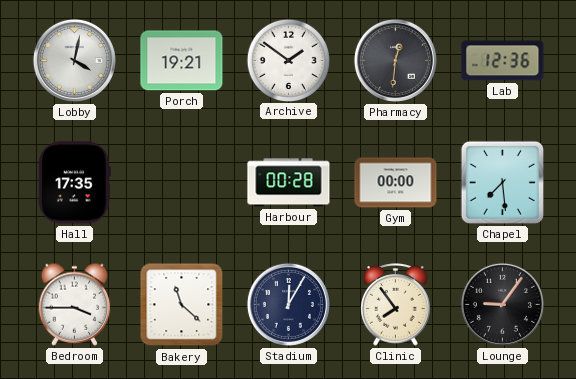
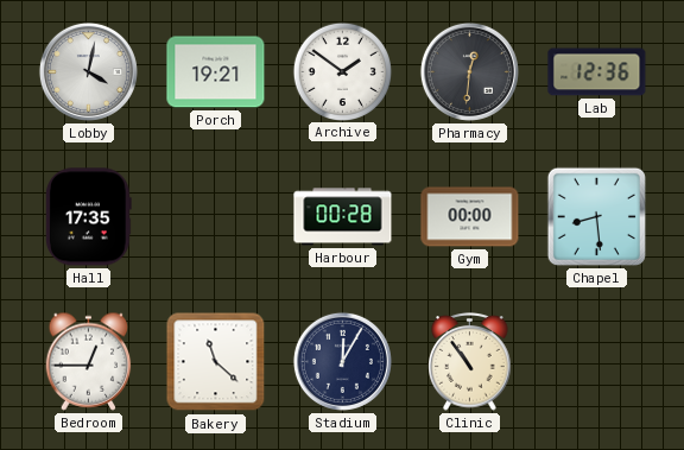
Chapel: 7:29 -> 8:29
Bedroom: 3:45 -> 12:45
Clinic: 7:54 -> 10:54
Lounge: 9:06 -> none
